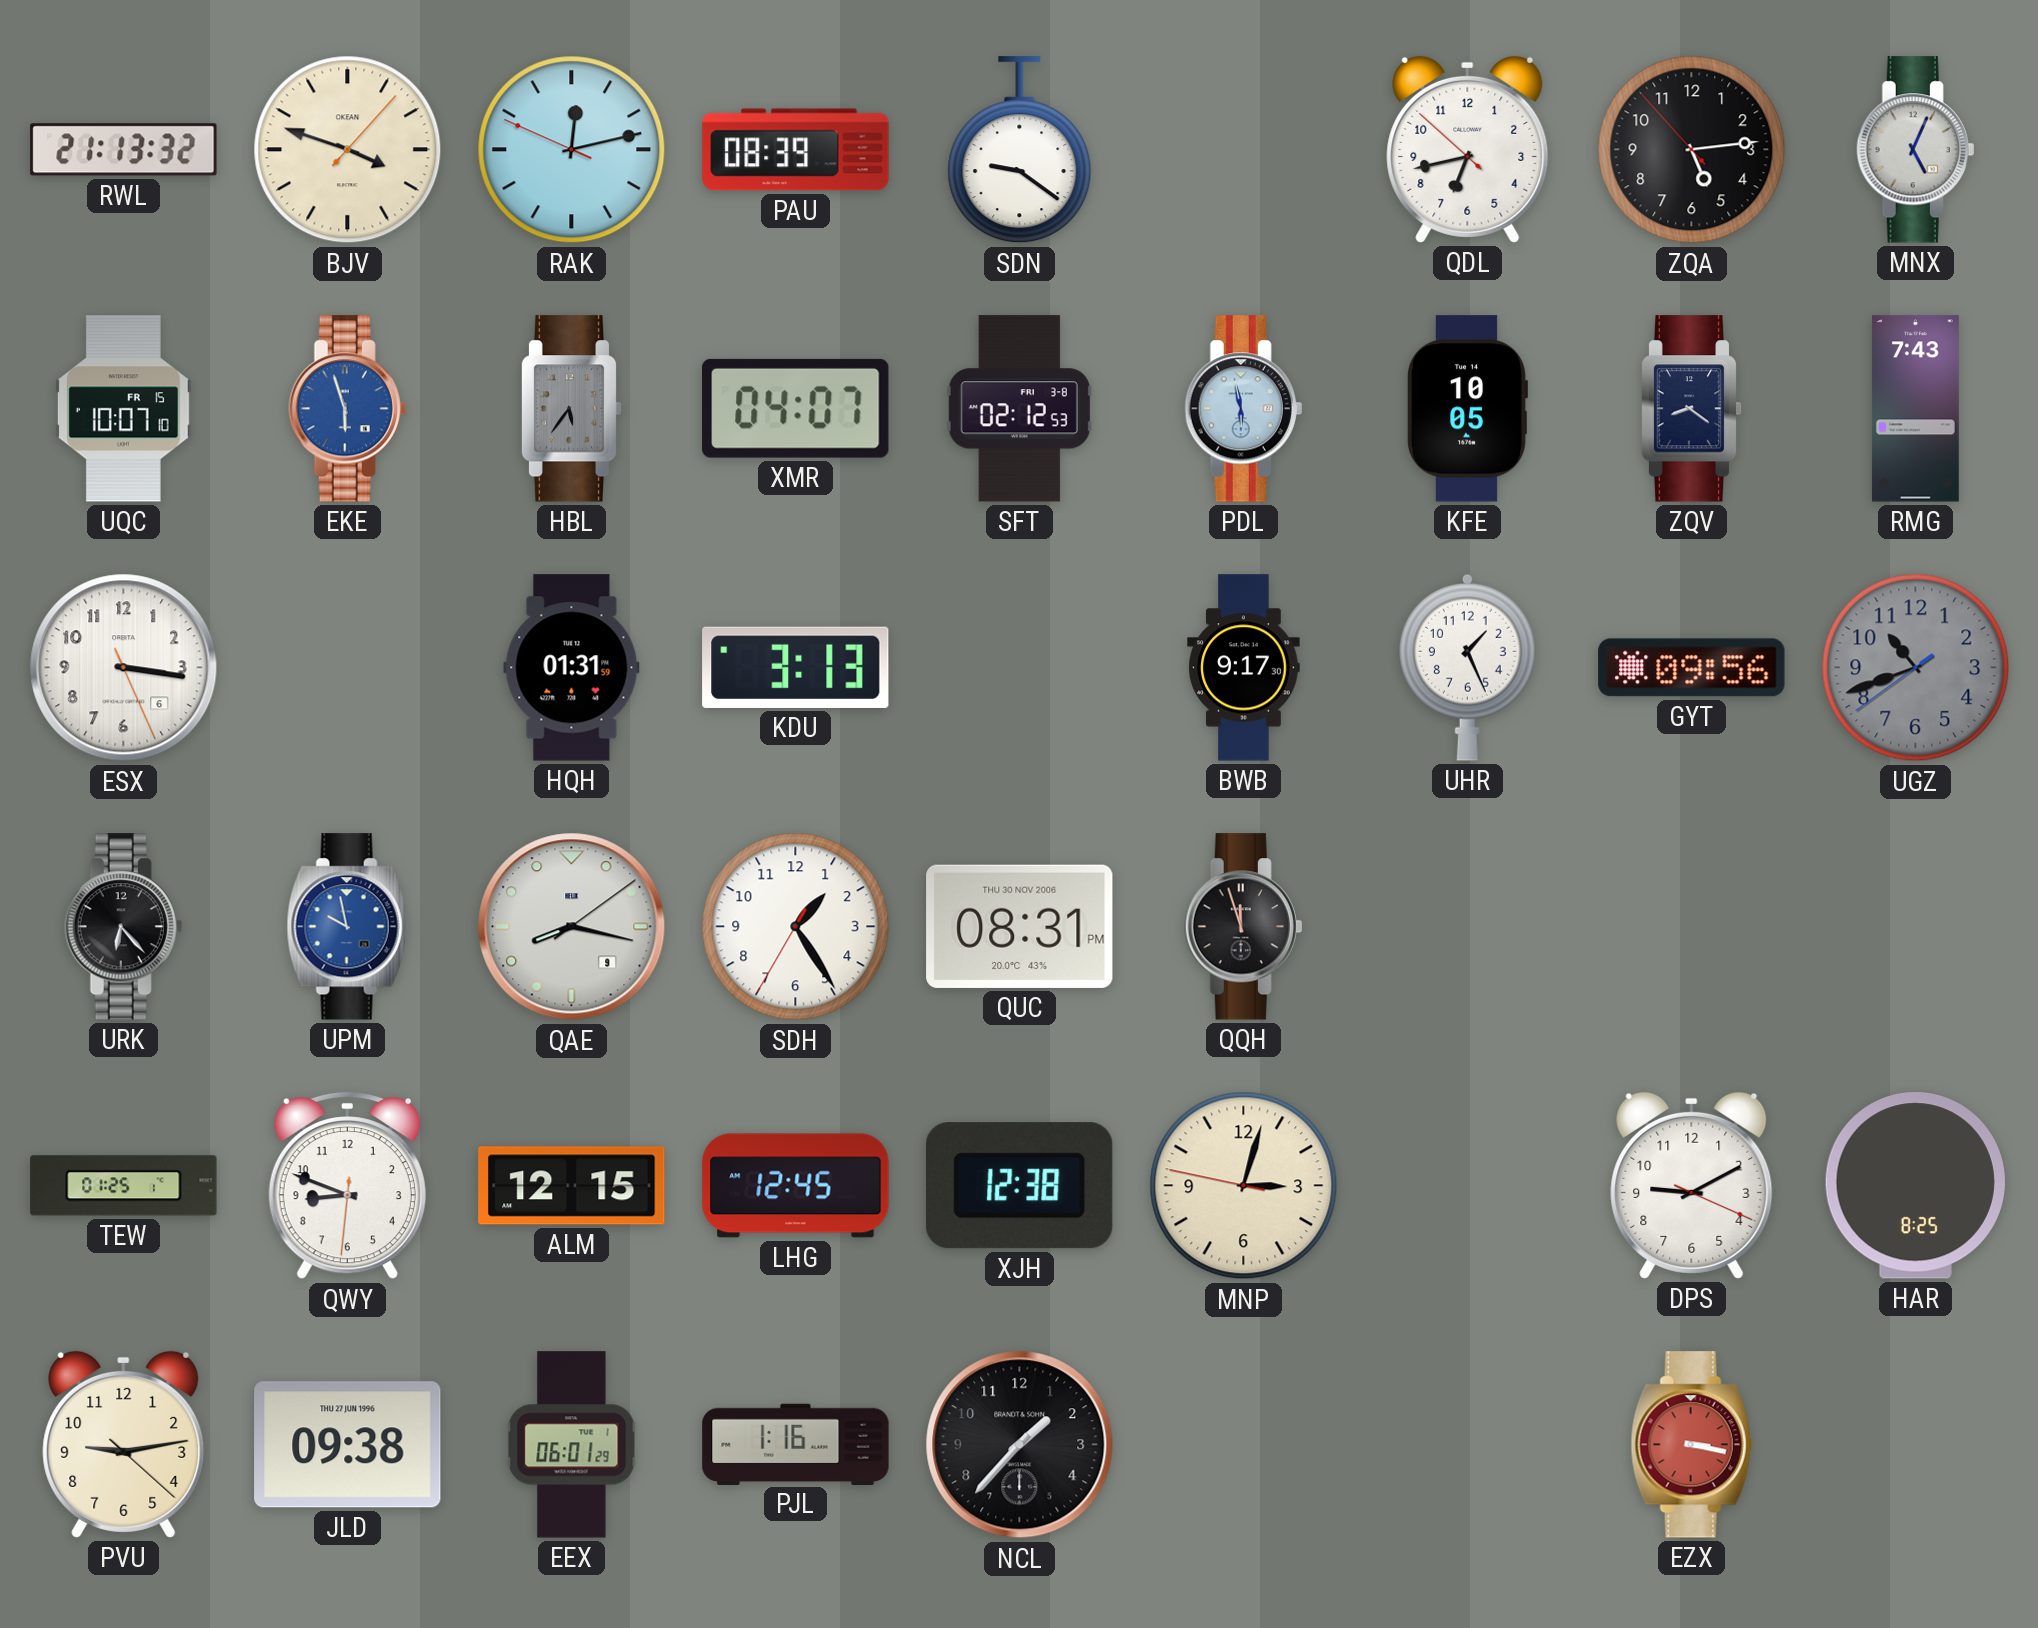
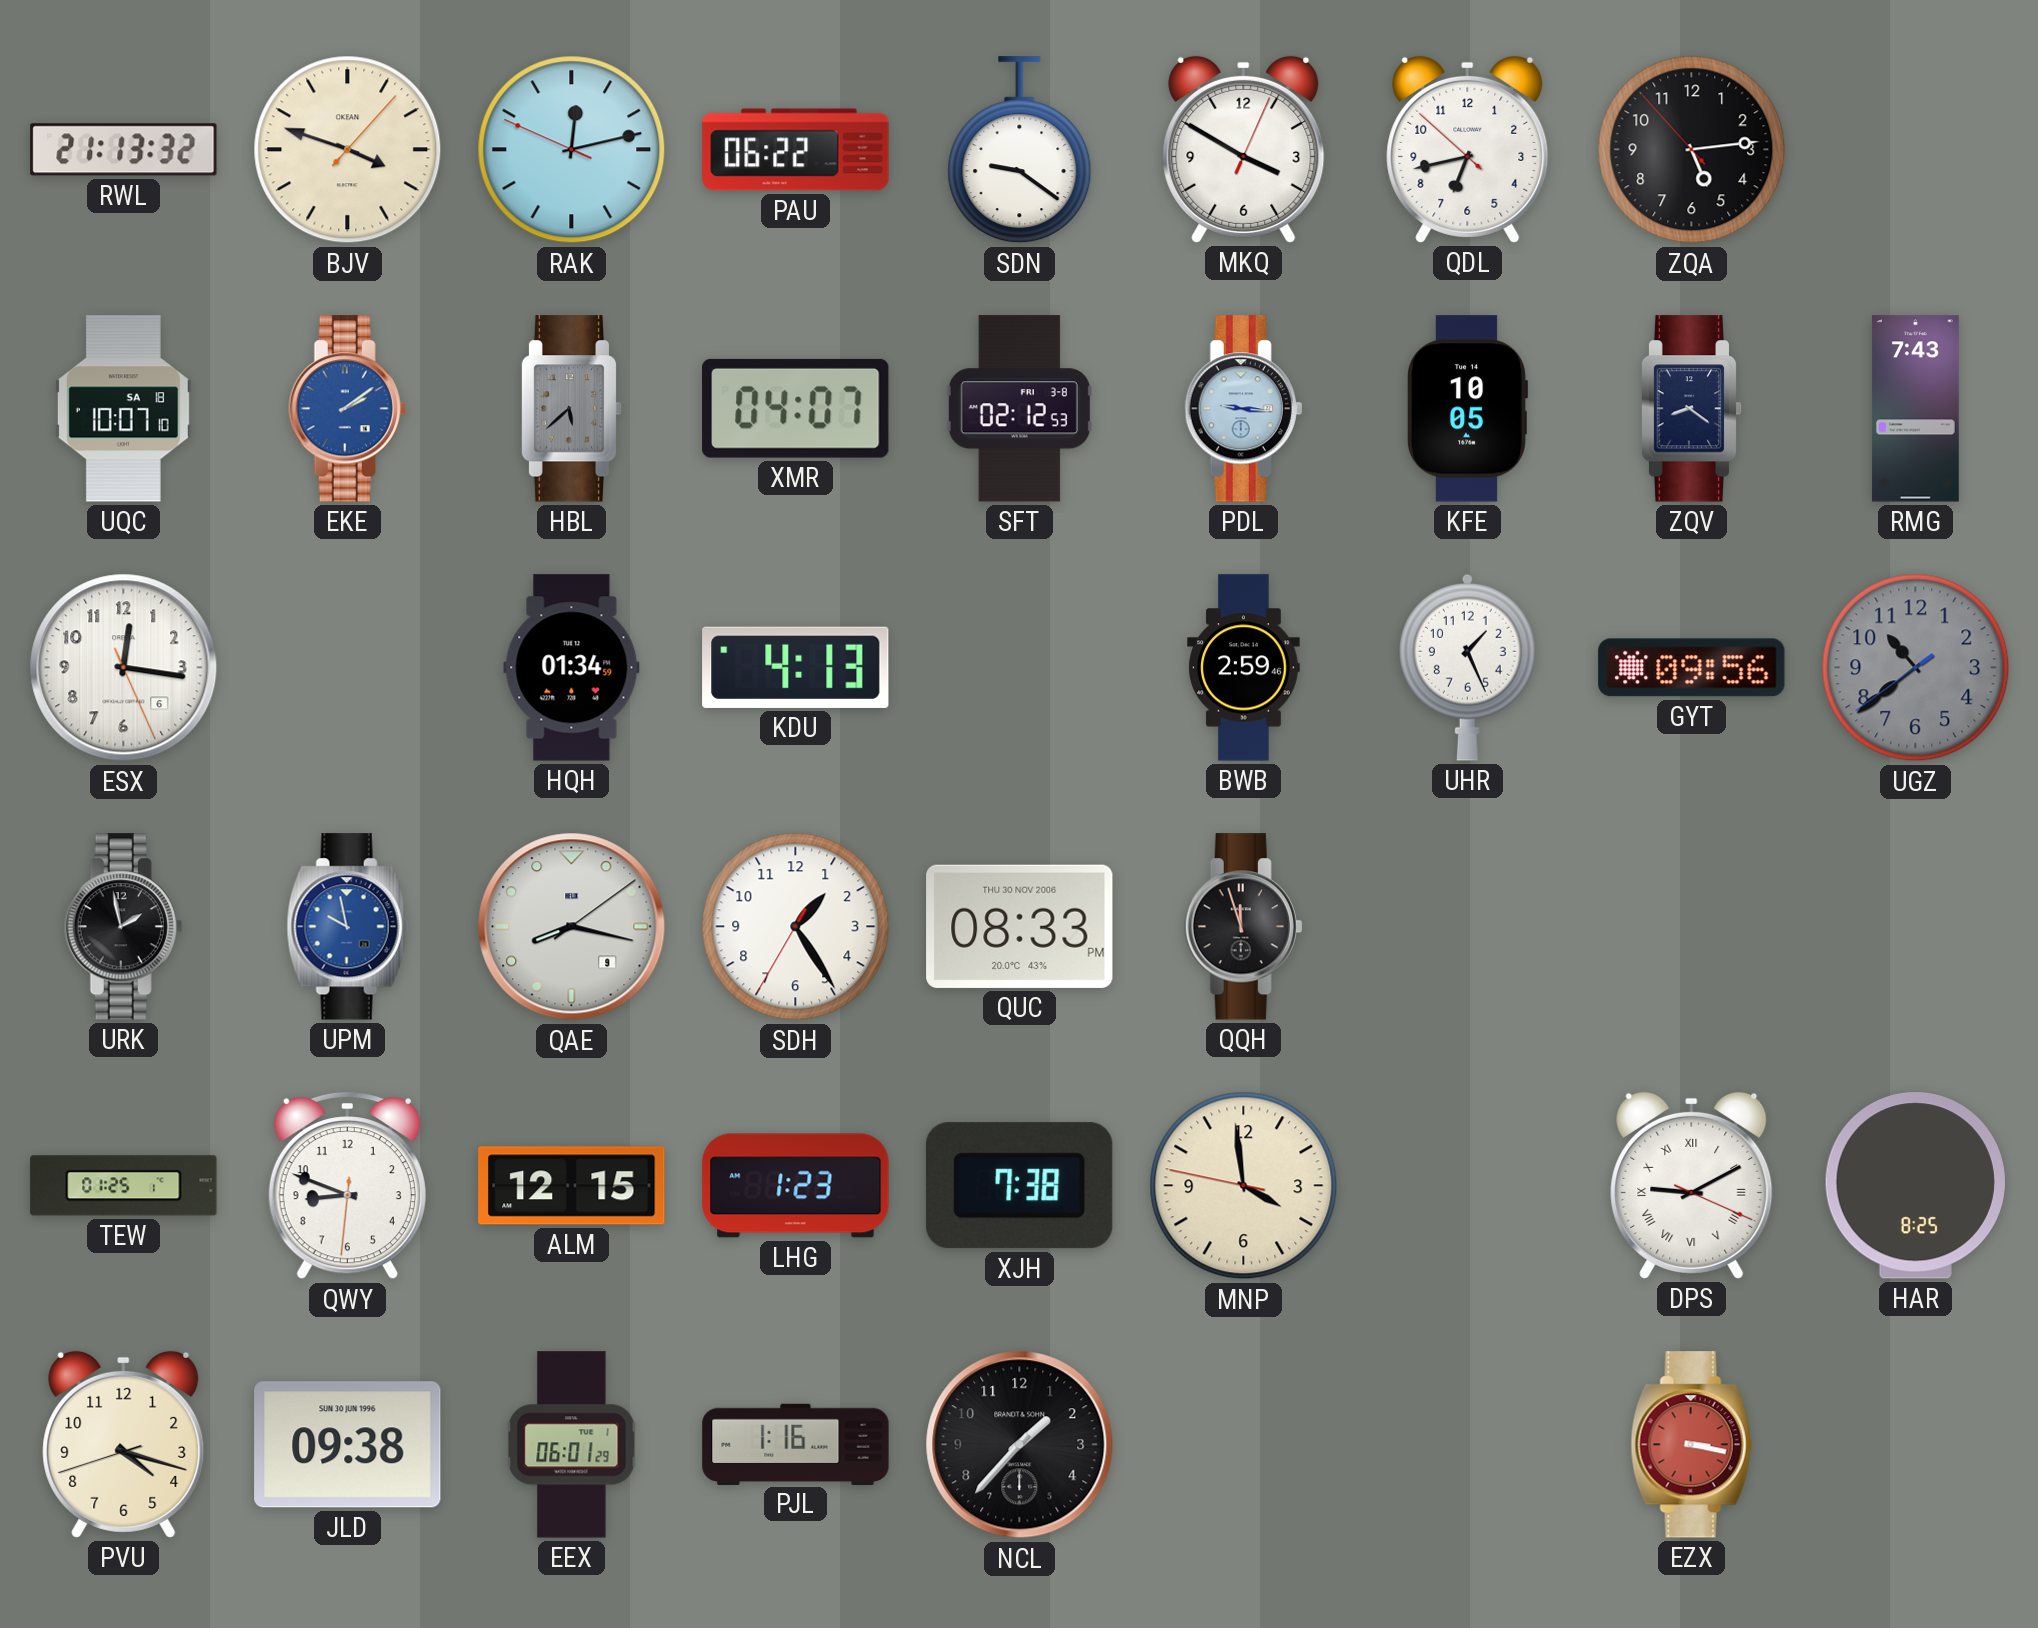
PAU: 08:39 -> 06:22
MKQ: none -> 3:50
MNX: 5:04 -> none
UQC date: FR 15 -> SA 18
EKE: 5:57 -> 2:09
HBL: 5:36 -> 5:38
PDL: 5:58 -> 9:16
ESX: 3:16 -> 12:16
HQH: 01:31 -> 01:34
KDU: 3:13 -> 4:13
BWB: 9:17 -> 2:59
UGZ: 10:41 -> 10:38
URK: 6:23 -> 1:58
QUC: 08:31 -> 08:33
LHG: 12:45 -> 1:23
XJH: 12:38 -> 7:38
MNP: 3:02 -> 3:58
DPS numerals: Arabic -> Roman
PVU: 9:13 -> 4:17
JLD date: THU 27 JUN 1996 -> SUN 30 JUN 1996
